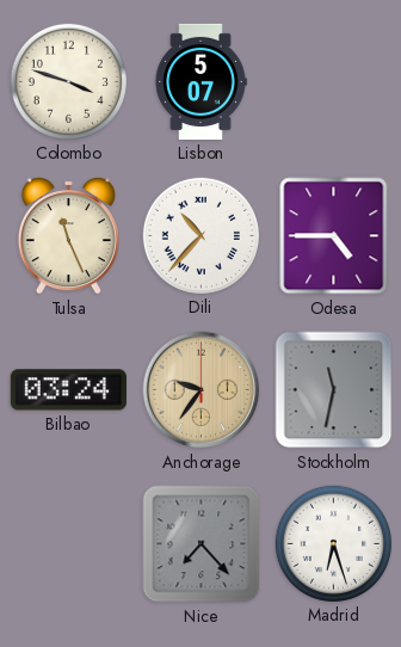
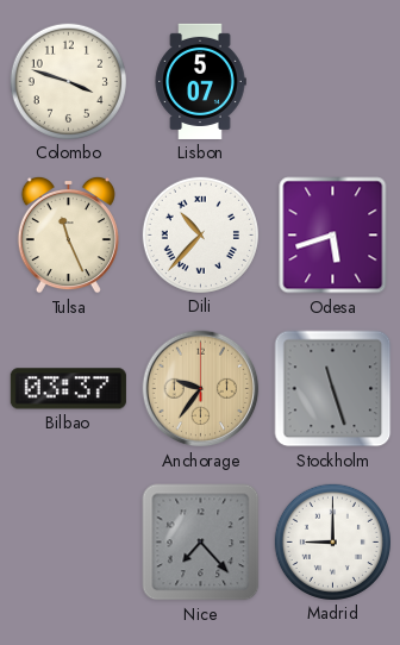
Odesa: 4:45 -> 5:42
Bilbao: 03:24 -> 03:37
Stockholm: 11:32 -> 11:27
Madrid: 6:27 -> 9:00
